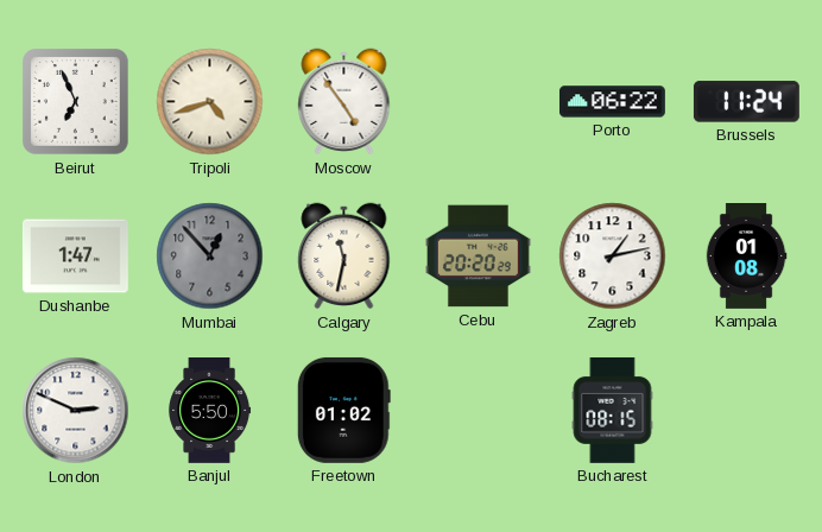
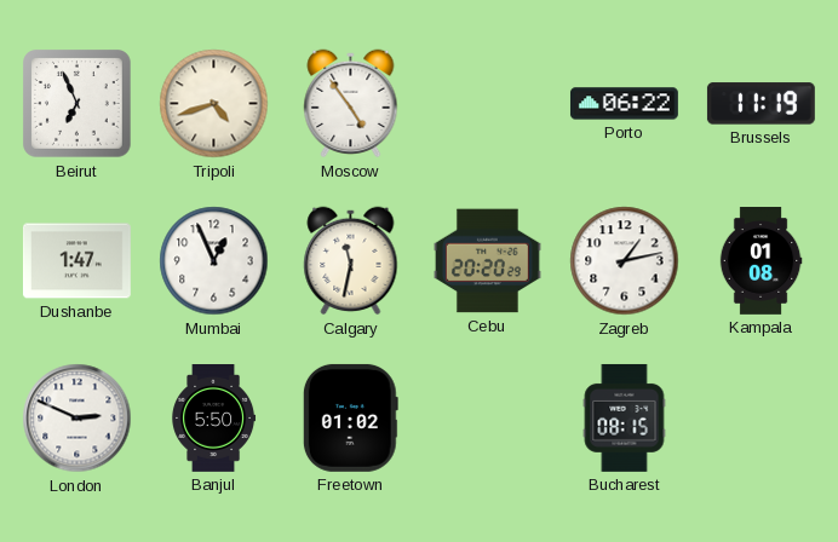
Brussels: 11:24 -> 11:19
Mumbai: 12:53 -> 12:56
Mumbai dial: grey -> white
